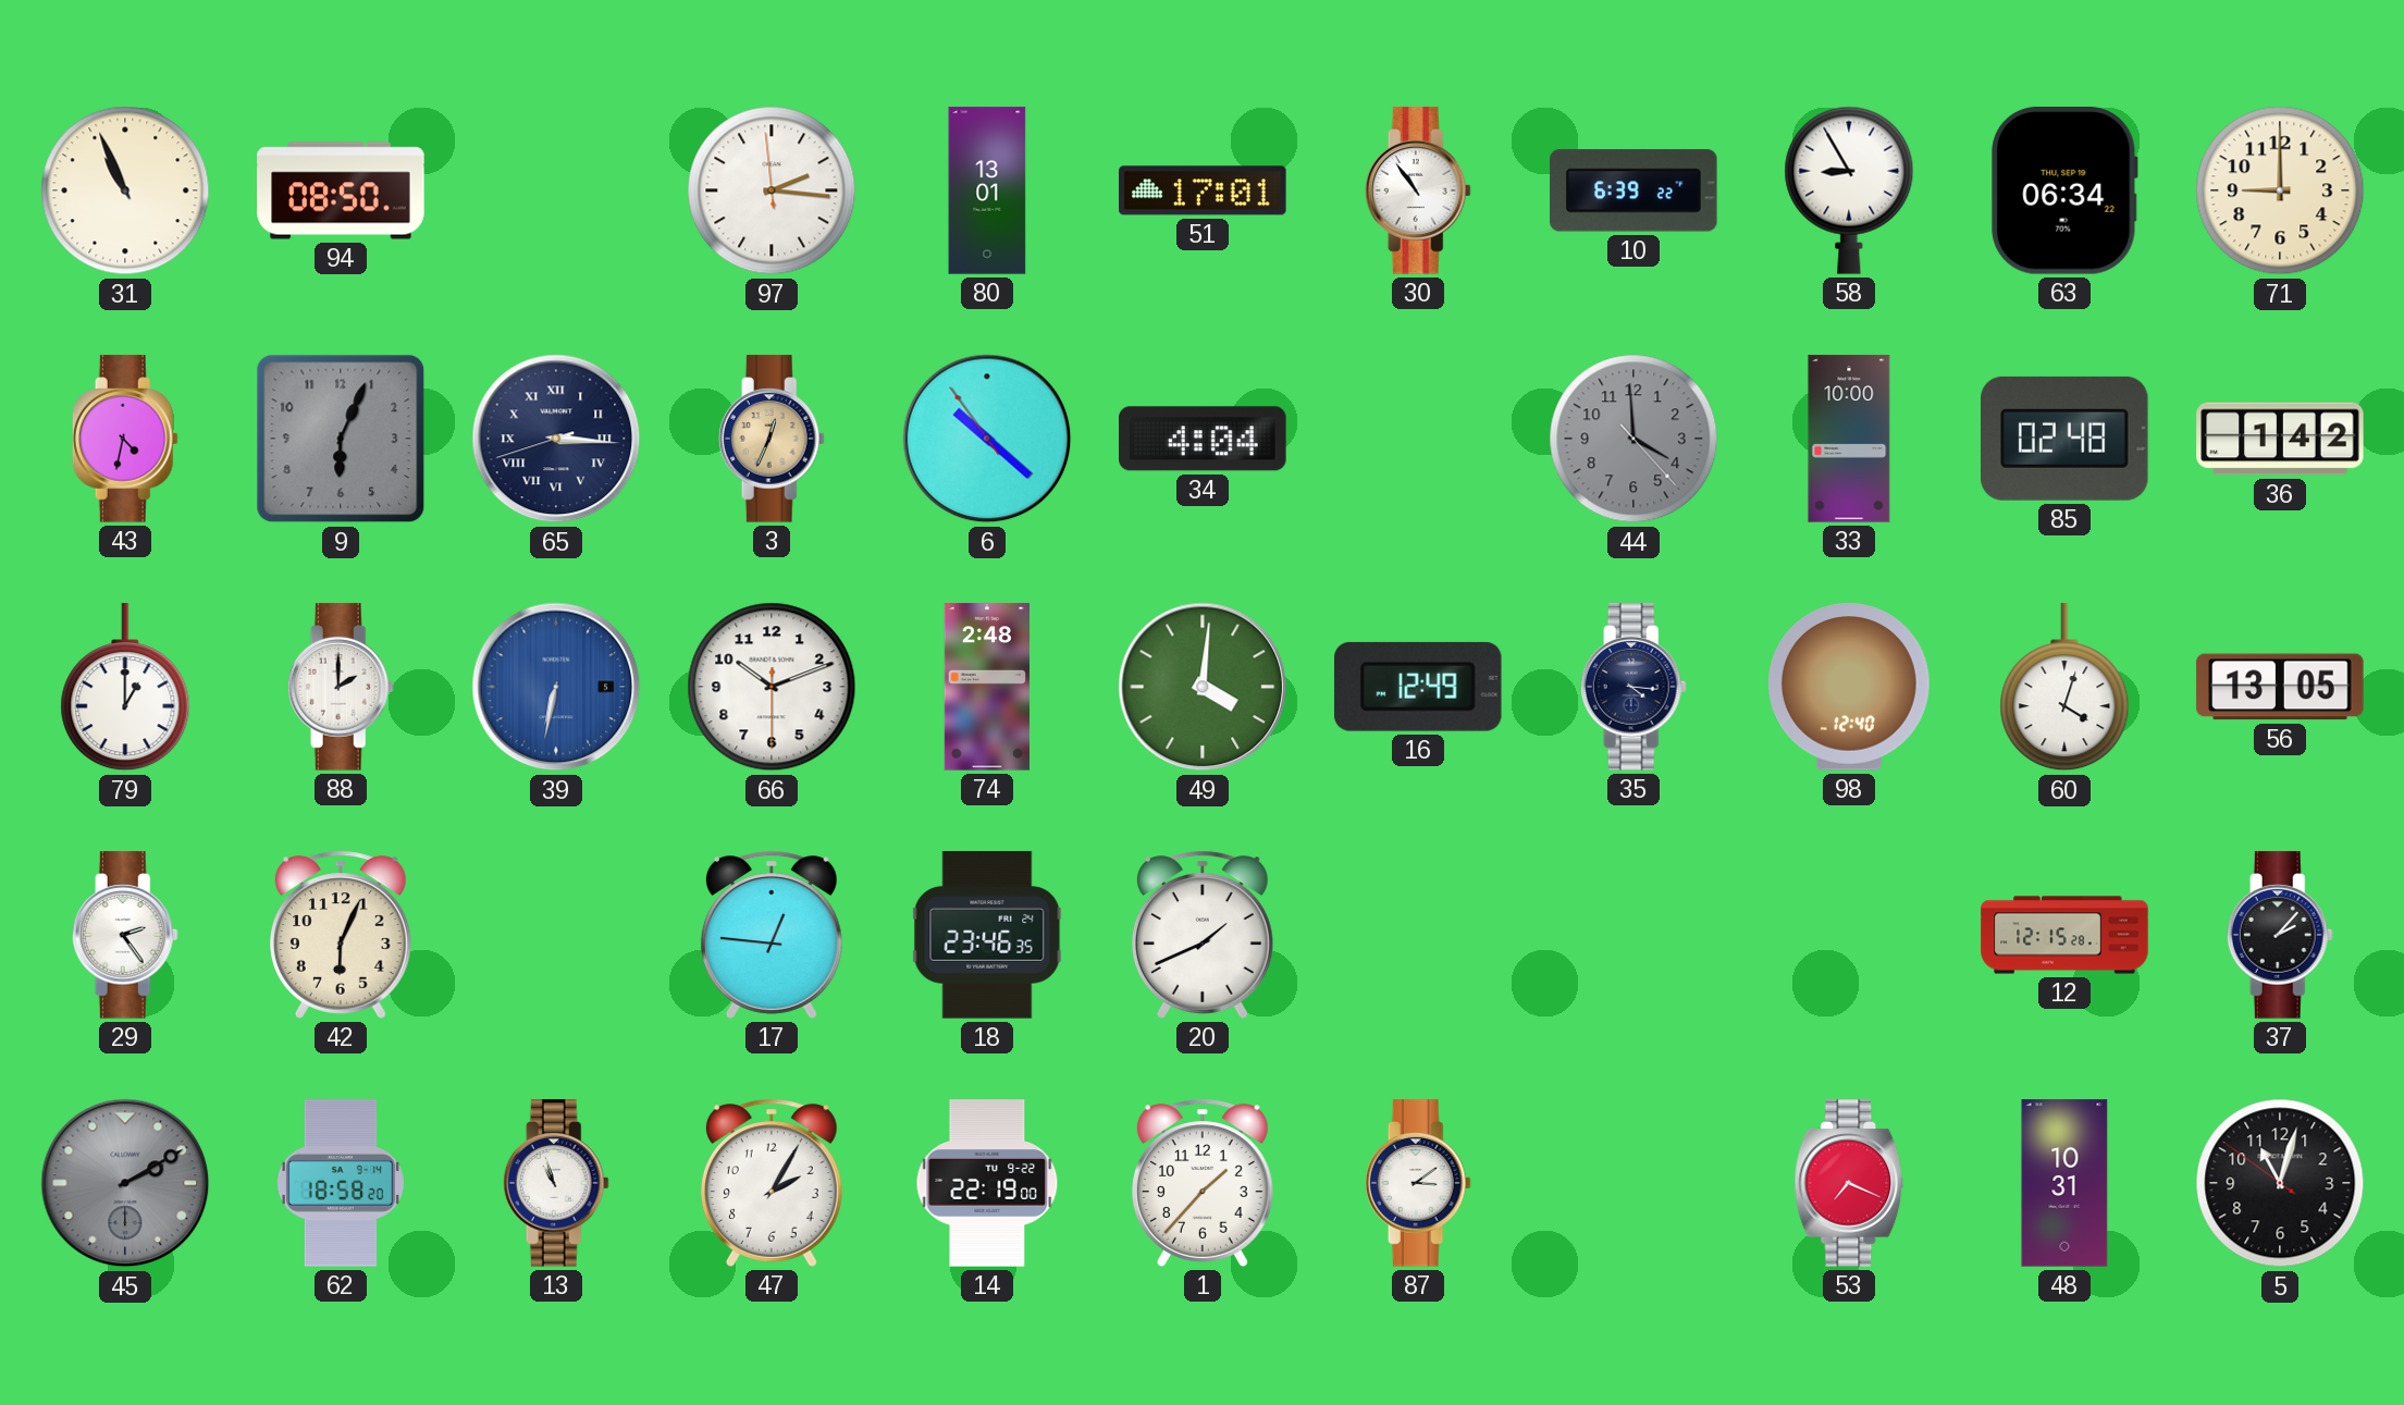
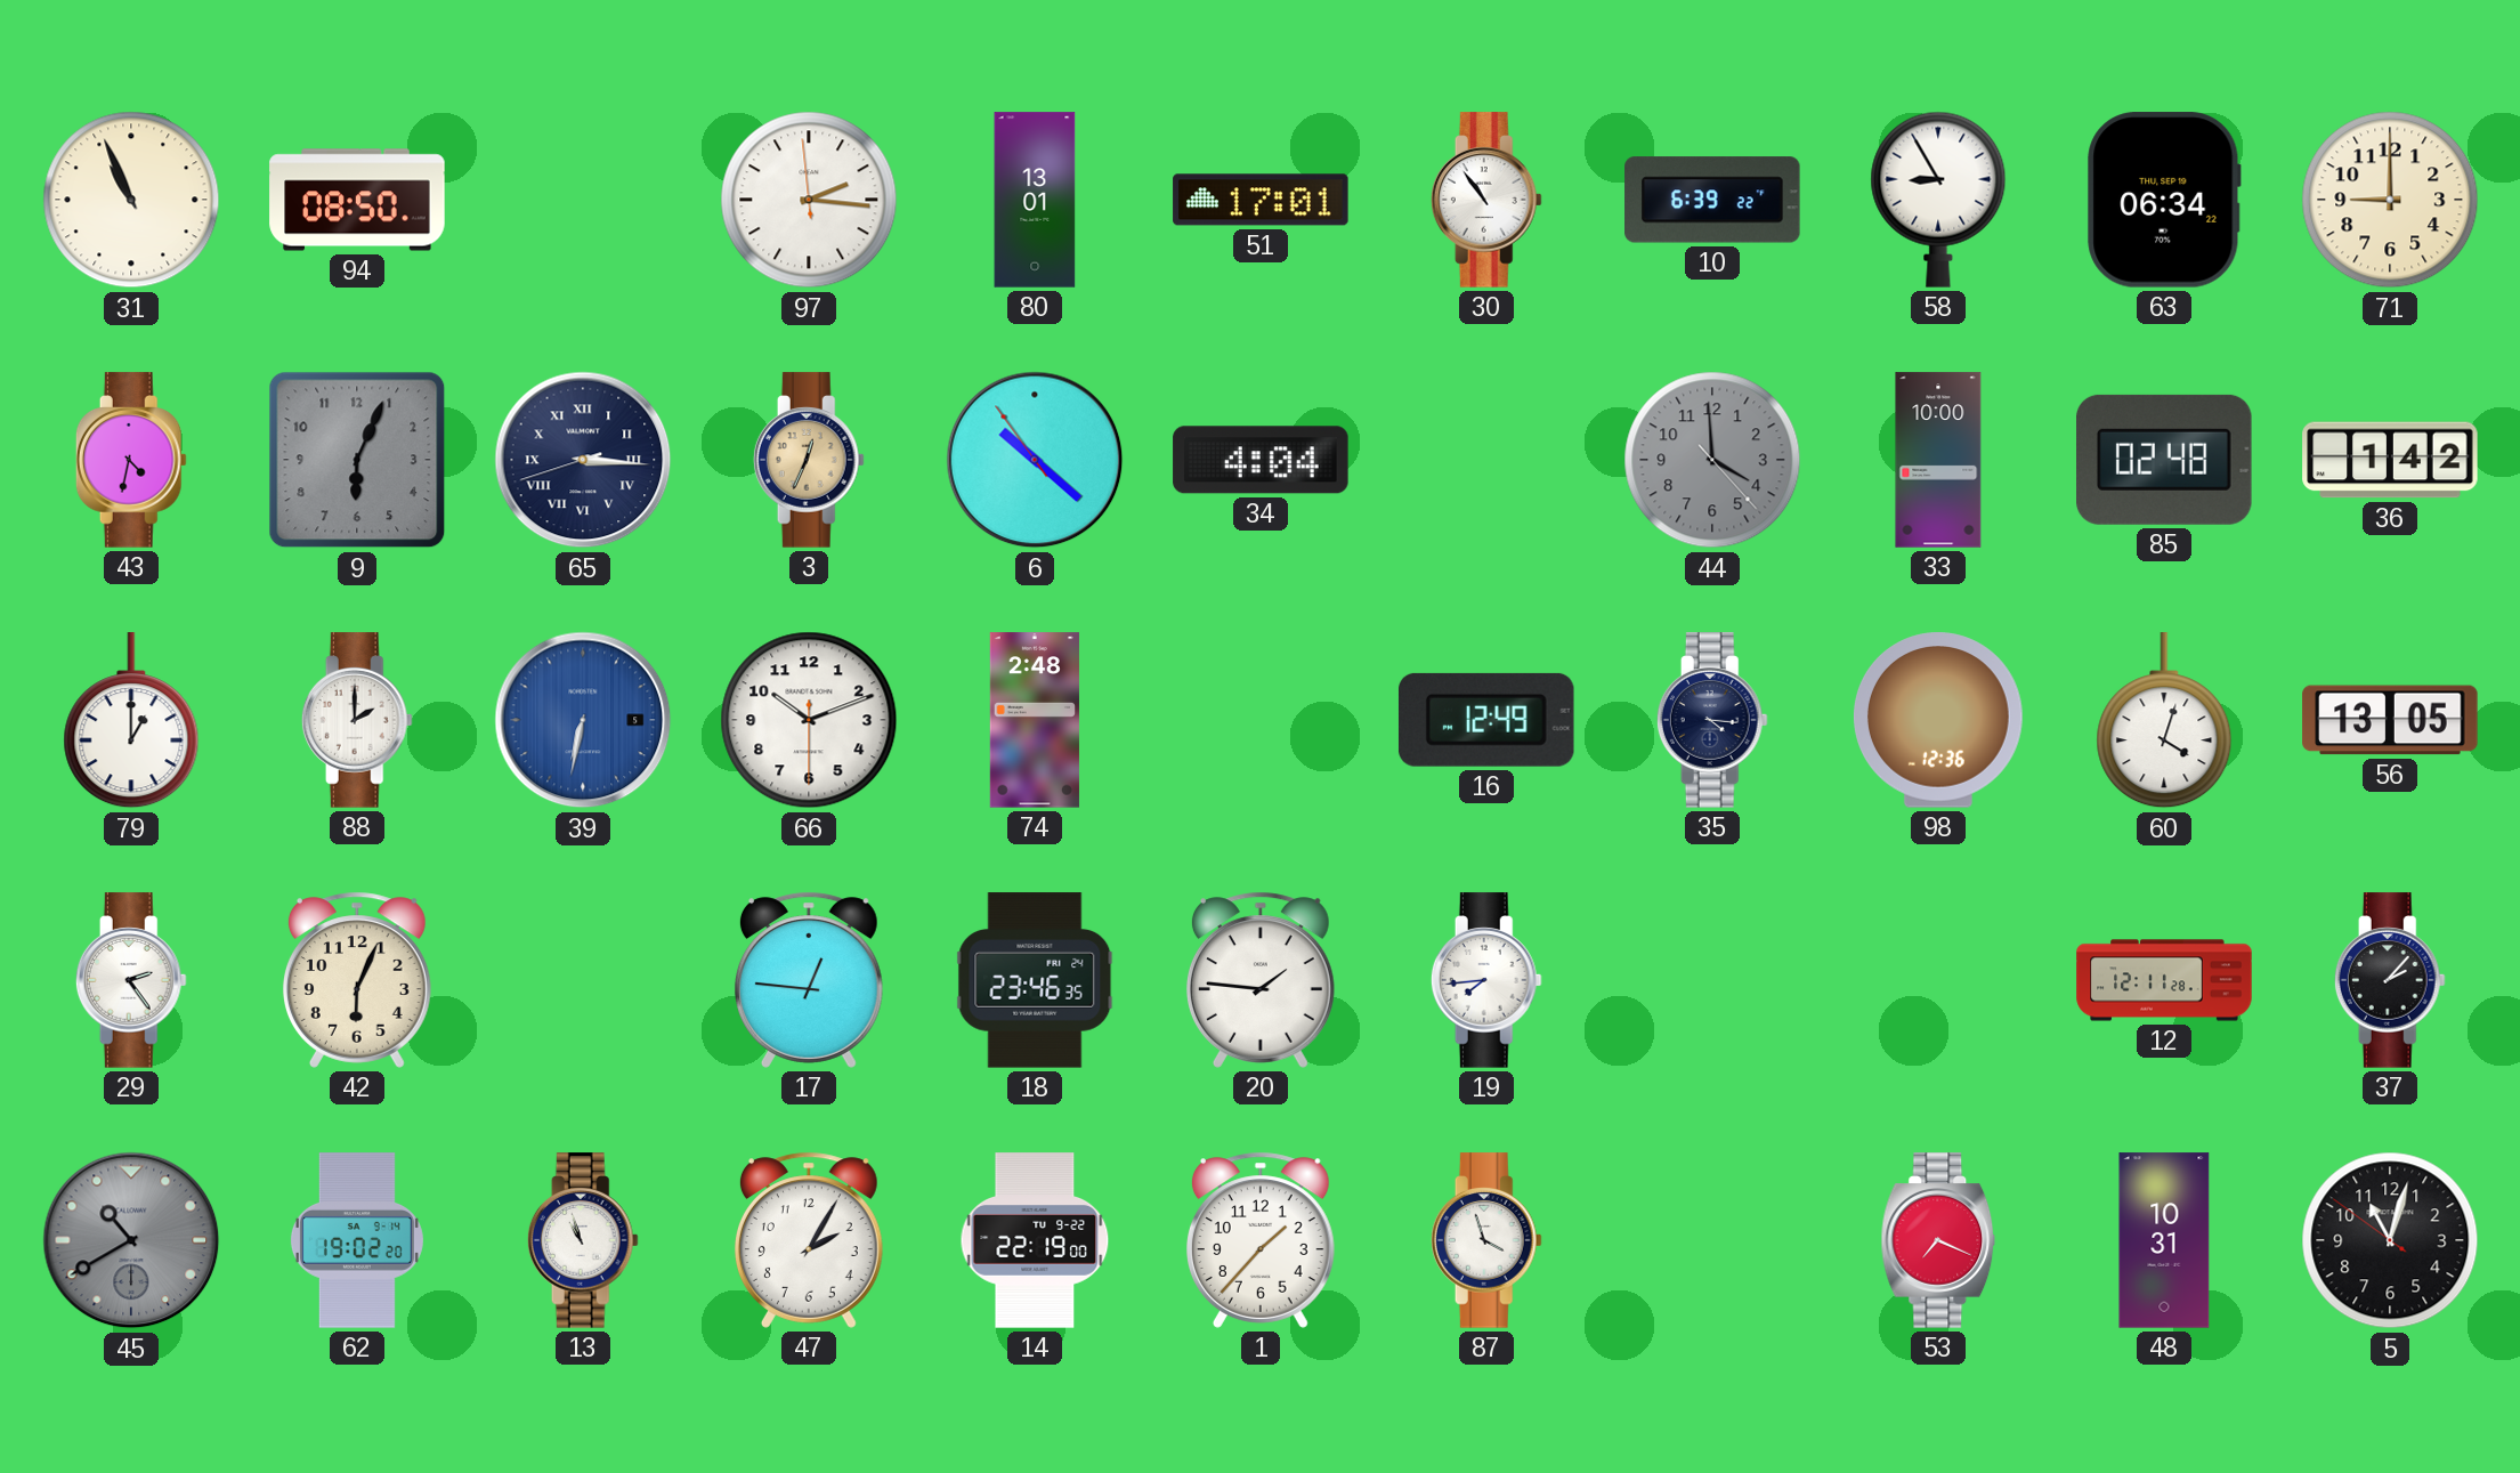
49: 4:01 -> none
98: 12:40 -> 12:36
20: 1:41 -> 1:46
19: none -> 7:44
12: 12:15 -> 12:11
45: 2:10 -> 10:40
62: 18:58 -> 19:02
87: 3:09 -> 3:57
